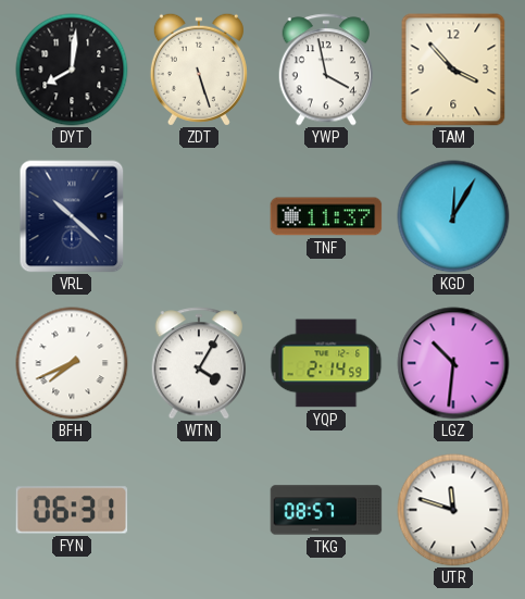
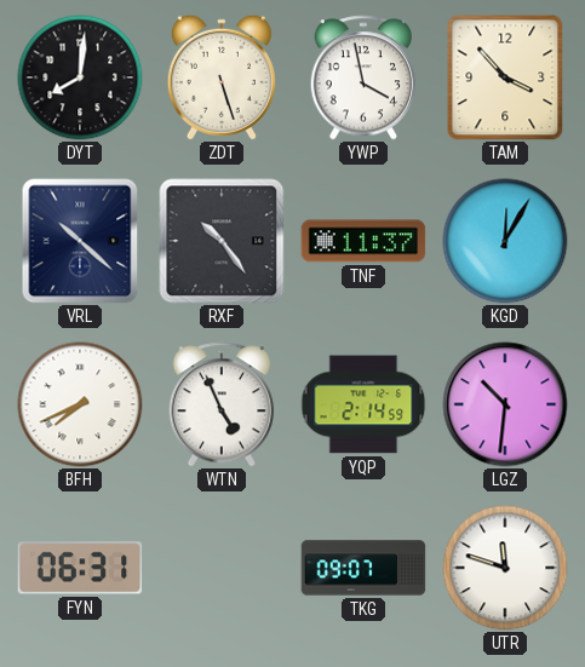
RXF: none -> 10:24
WTN: 4:05 -> 4:56
TKG: 08:57 -> 09:07
